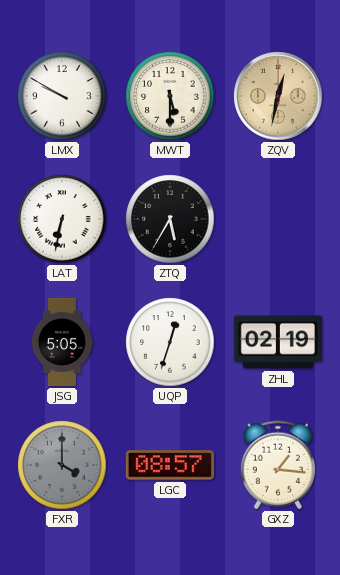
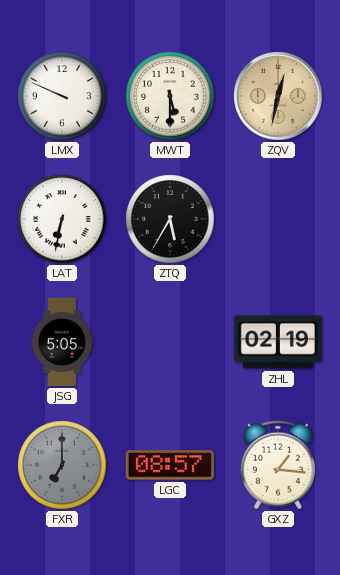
LMX: 9:50 -> 9:49
UQP: 12:33 -> none
FXR: 4:00 -> 7:00
